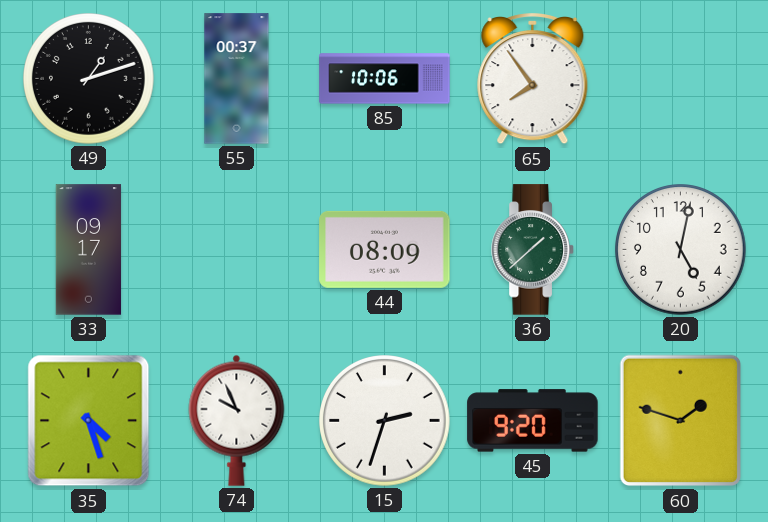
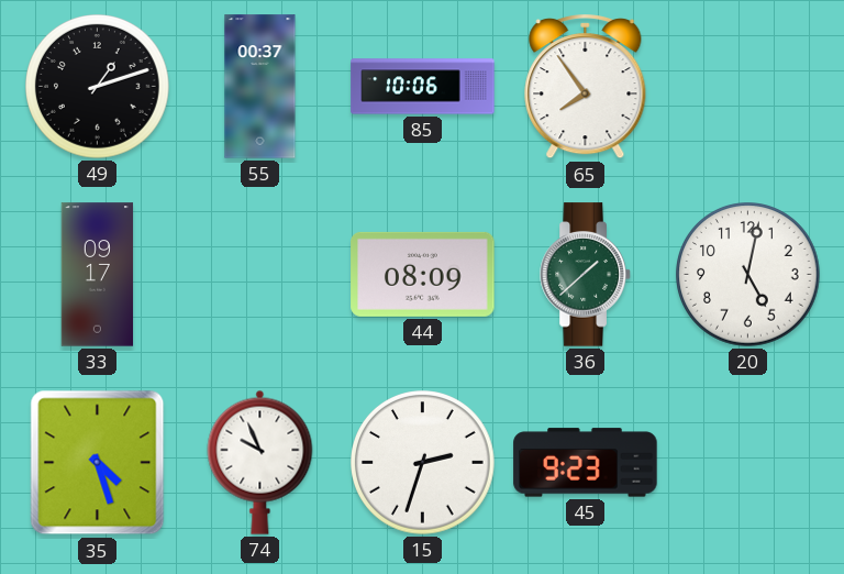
45: 9:20 -> 9:23
60: 1:48 -> none
